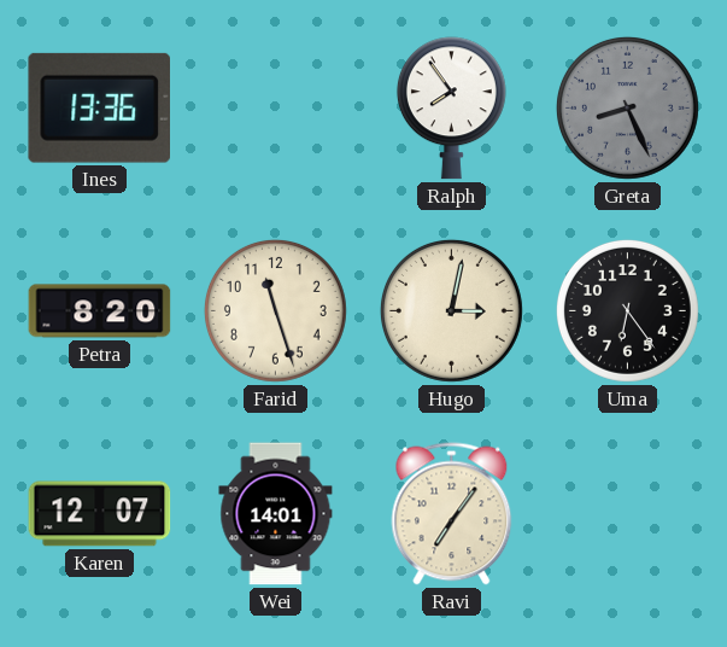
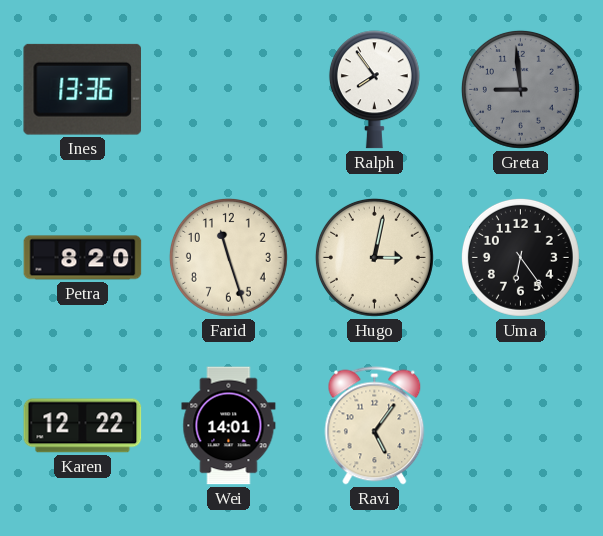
Greta: 8:26 -> 8:59
Karen: 12:07 -> 12:22
Ravi: 7:06 -> 5:06
